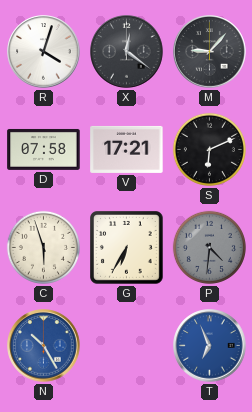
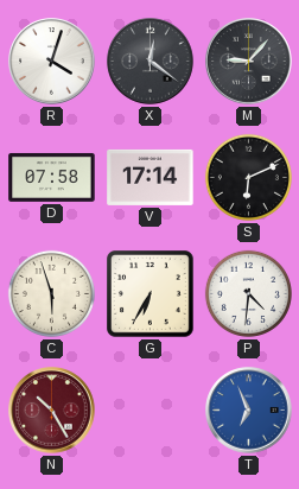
V: 17:21 -> 17:14
P dial: grey -> white
N dial: blue -> burgundy
